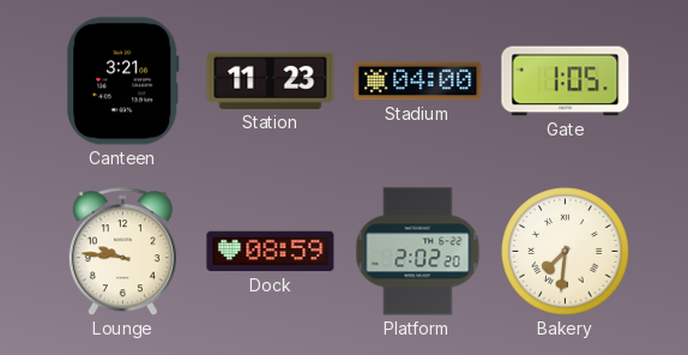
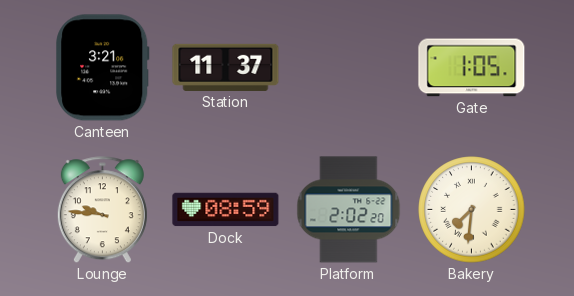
Station: 11:23 -> 11:37
Stadium: 04:00 -> none
